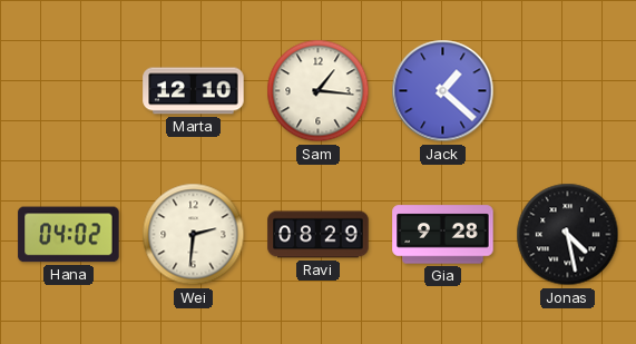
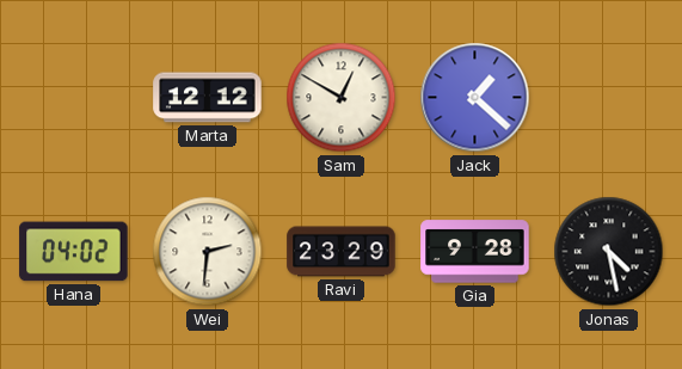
Marta: 12:10 -> 12:12
Sam: 1:16 -> 12:50
Ravi: 08:29 -> 23:29
